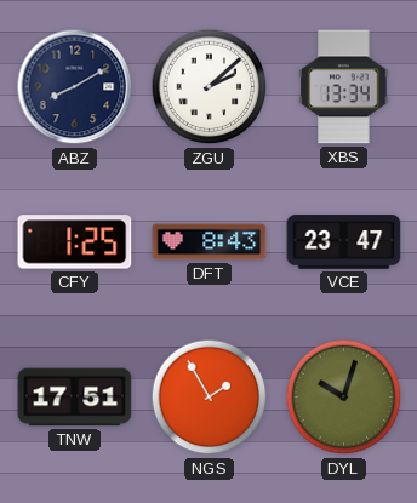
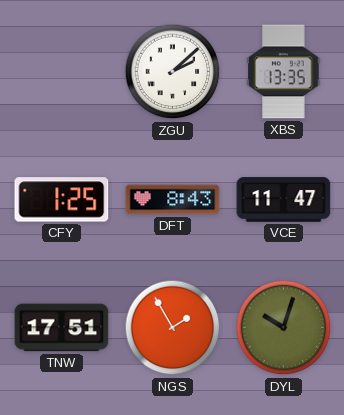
ABZ: 8:10 -> none
XBS: 13:34 -> 13:35
VCE: 23:47 -> 11:47
